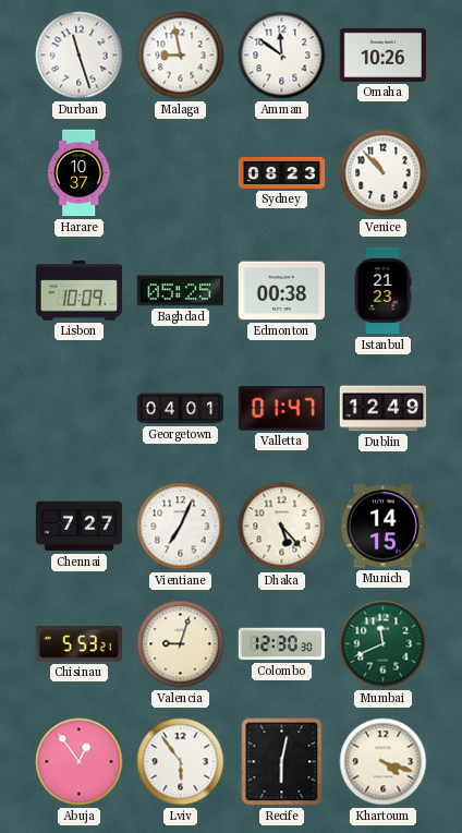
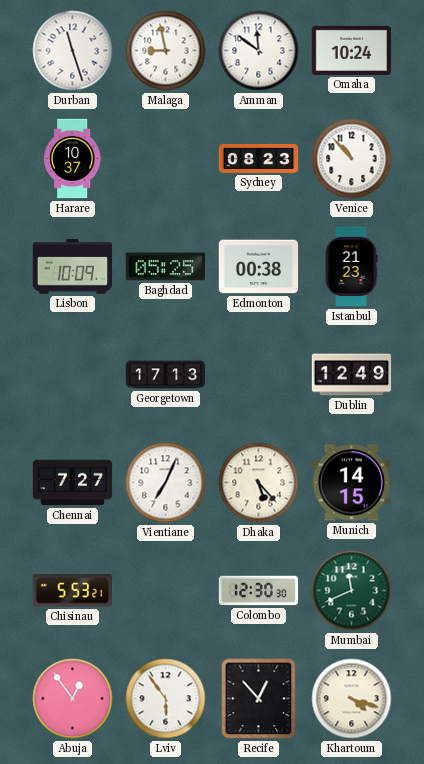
Omaha: 10:26 -> 10:24
Georgetown: 04:01 -> 17:13
Valletta: 01:47 -> none
Valencia: 9:03 -> none
Recife: 6:02 -> 12:53
